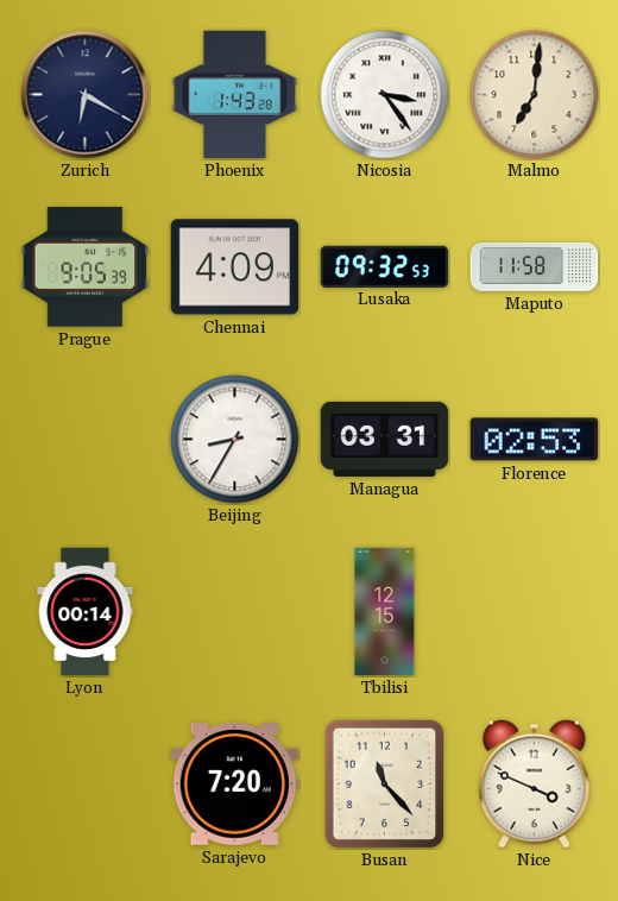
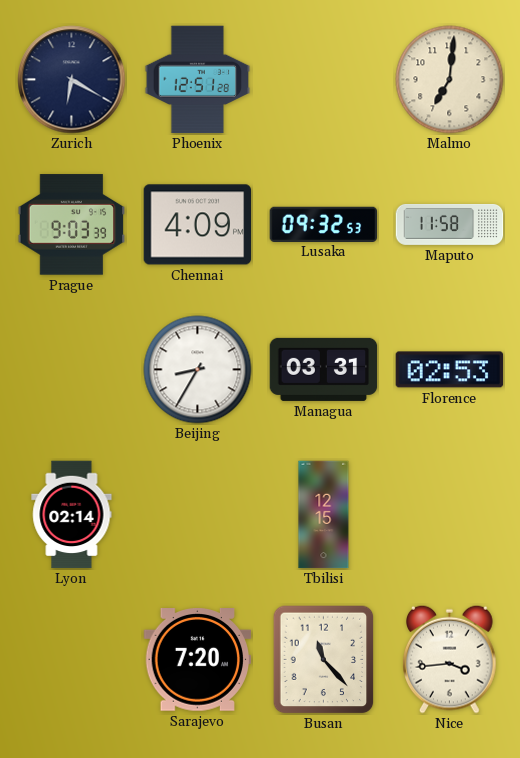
Phoenix: 1:43 -> 12:51
Nicosia: 3:24 -> none
Prague: 9:05 -> 9:03
Lyon: 00:14 -> 02:14
Nice: 3:49 -> 3:44
